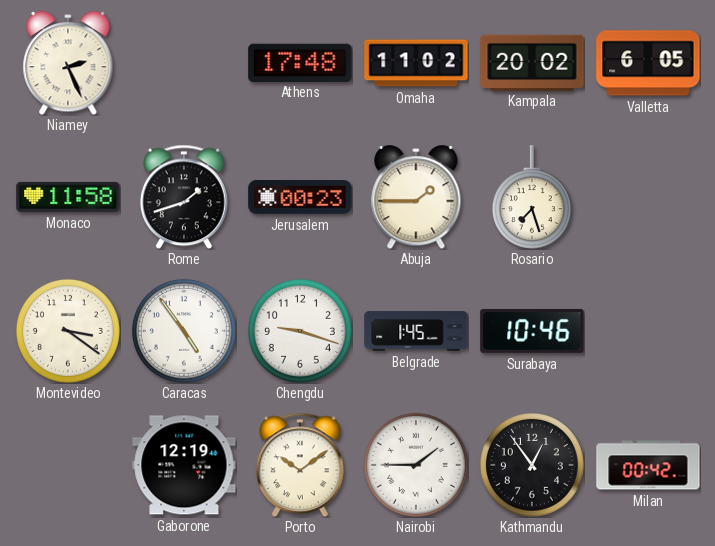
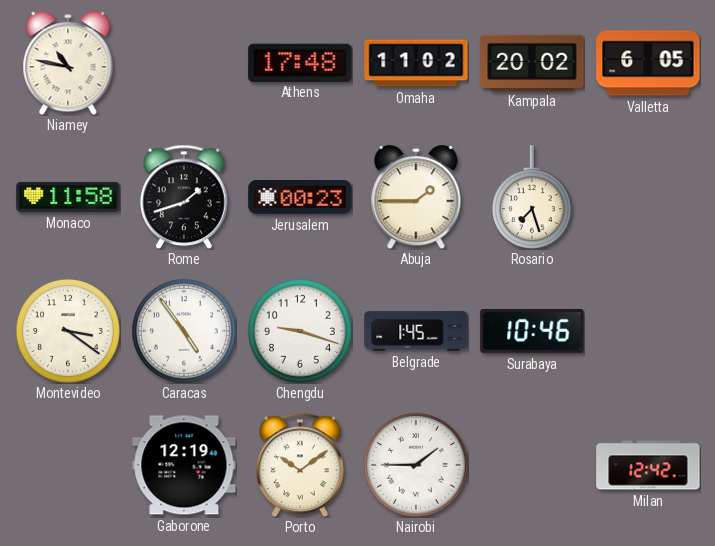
Niamey: 2:26 -> 10:47
Kathmandu: 12:54 -> none
Milan: 00:42 -> 12:42
